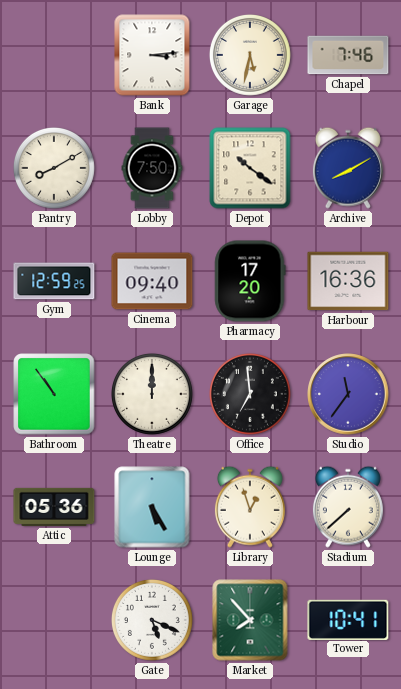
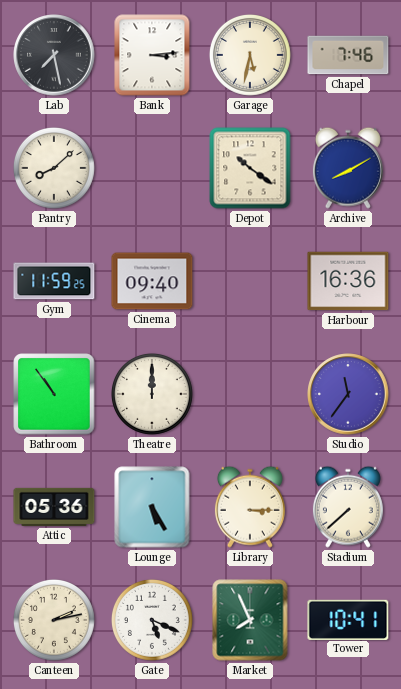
Lab: none -> 7:28
Pantry: 8:10 -> 8:08
Lobby: 7:50 -> none
Gym: 12:59 -> 11:59
Pharmacy: 17:20 -> none
Office: 6:59 -> none
Library: 12:57 -> 3:15
Canteen: none -> 2:13
Market: 7:53 -> 7:56
